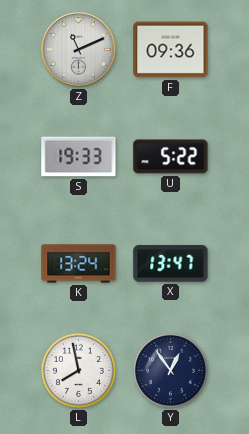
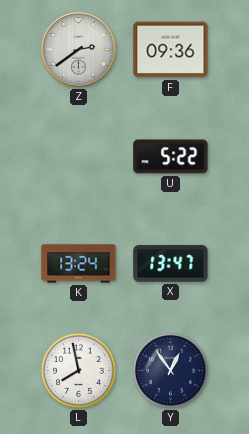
Z: 11:11 -> 2:39
S: 19:33 -> none
